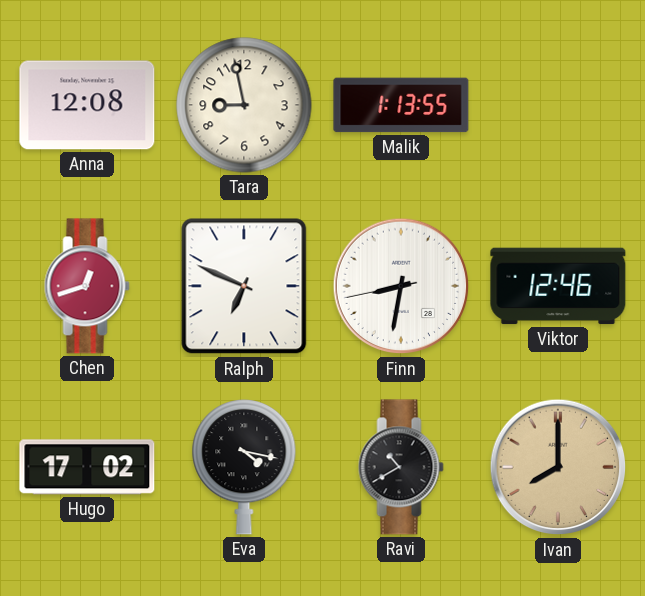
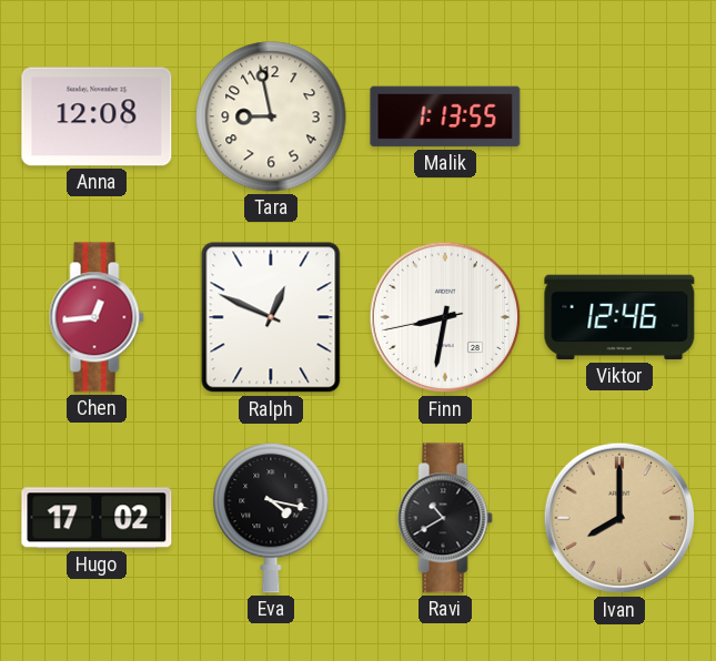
Chen: 12:42 -> 12:44
Ralph: 6:49 -> 12:49
